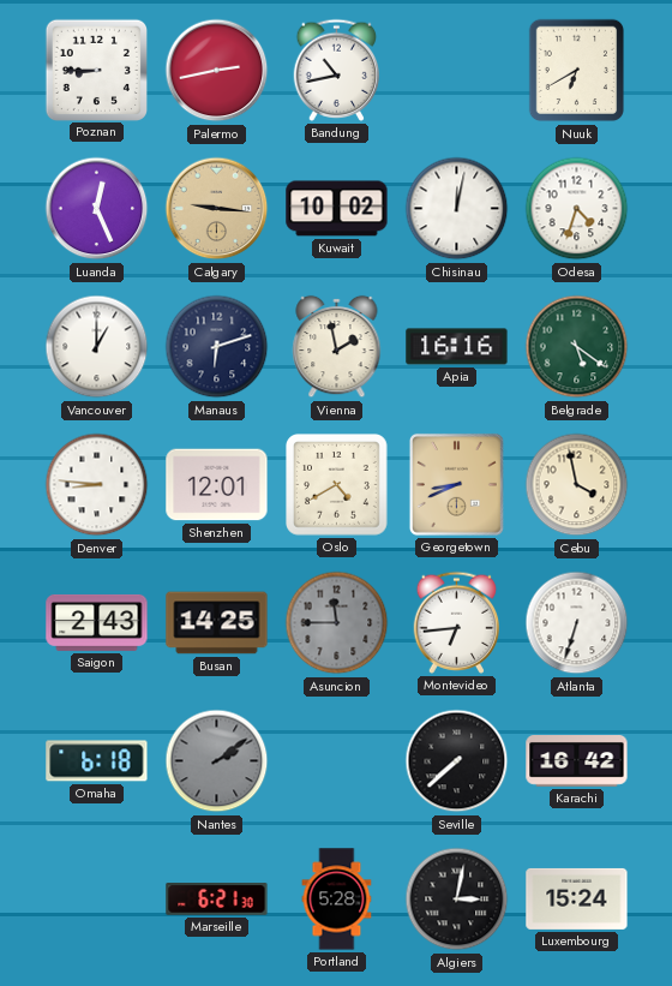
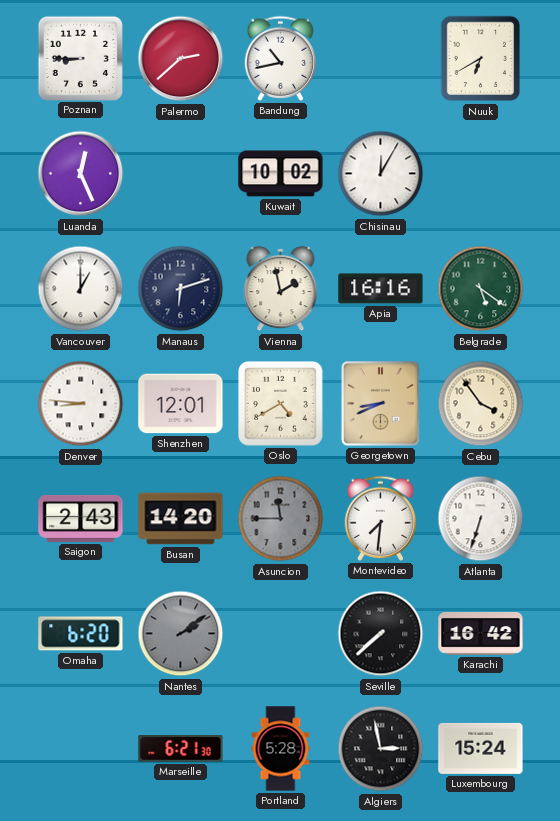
Palermo: 2:43 -> 2:38
Calgary: 9:16 -> none
Chisinau: 12:02 -> 12:05
Odesa: 4:33 -> none
Cebu: 3:58 -> 3:54
Busan: 14:25 -> 14:20
Montevideo: 6:44 -> 7:31
Omaha: 6:18 -> 6:20
Algiers: 3:02 -> 2:58
